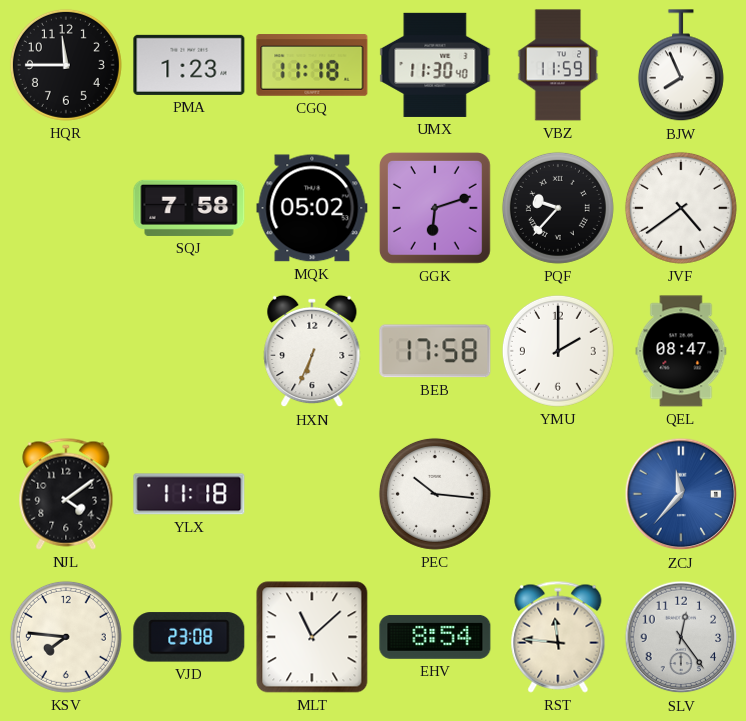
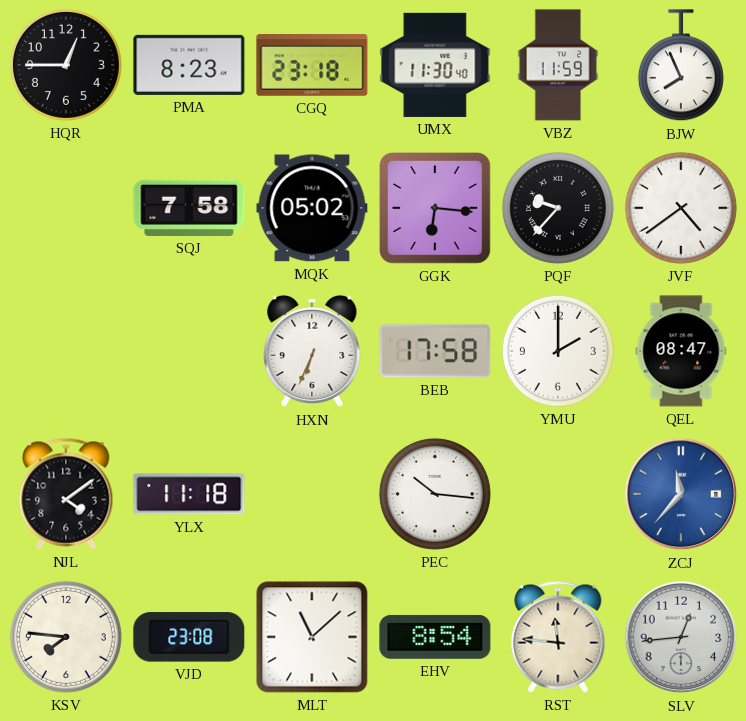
HQR: 11:45 -> 12:45
PMA: 1:23 -> 8:23
CGQ: 11:18 -> 23:18
GGK: 6:12 -> 6:16
SLV: 12:24 -> 12:44
